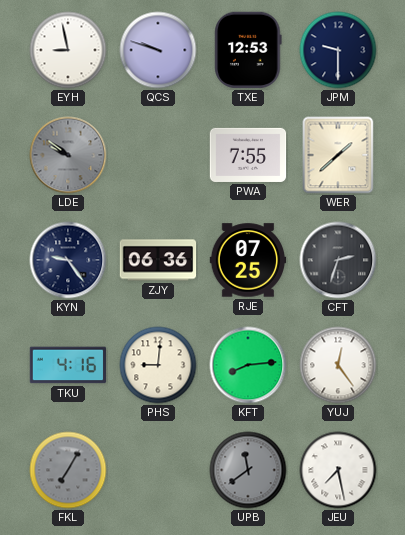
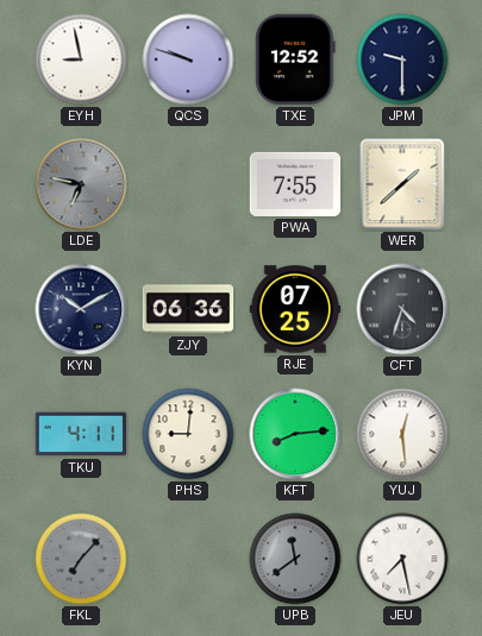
TXE: 12:53 -> 12:52
LDE: 9:51 -> 6:47
KYN: 9:24 -> 10:10
CFT: 2:33 -> 4:33
TKU: 4:16 -> 4:11
YUJ: 12:24 -> 12:29
FKL: 7:05 -> 7:07
